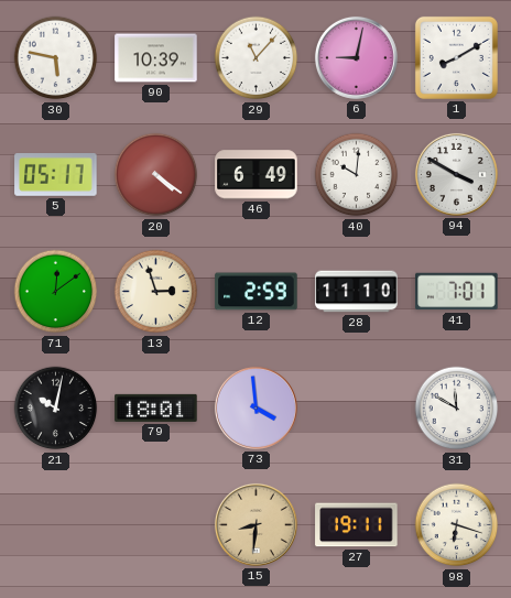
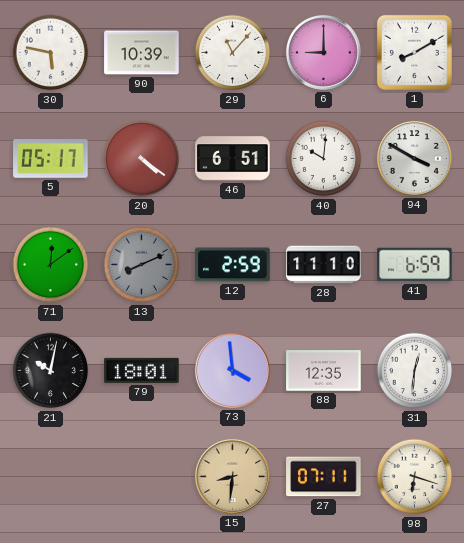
6: 9:02 -> 9:00
46: 6:49 -> 6:51
13: 2:57 -> 8:11
13 dial: cream -> grey
41: 7:01 -> 6:59
88: none -> 12:35
31: 11:50 -> 12:31
27: 19:11 -> 07:11
